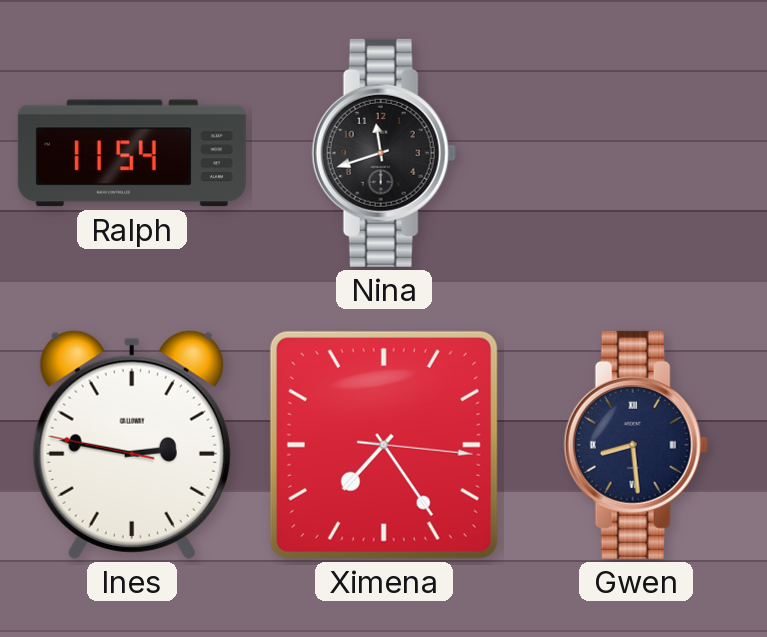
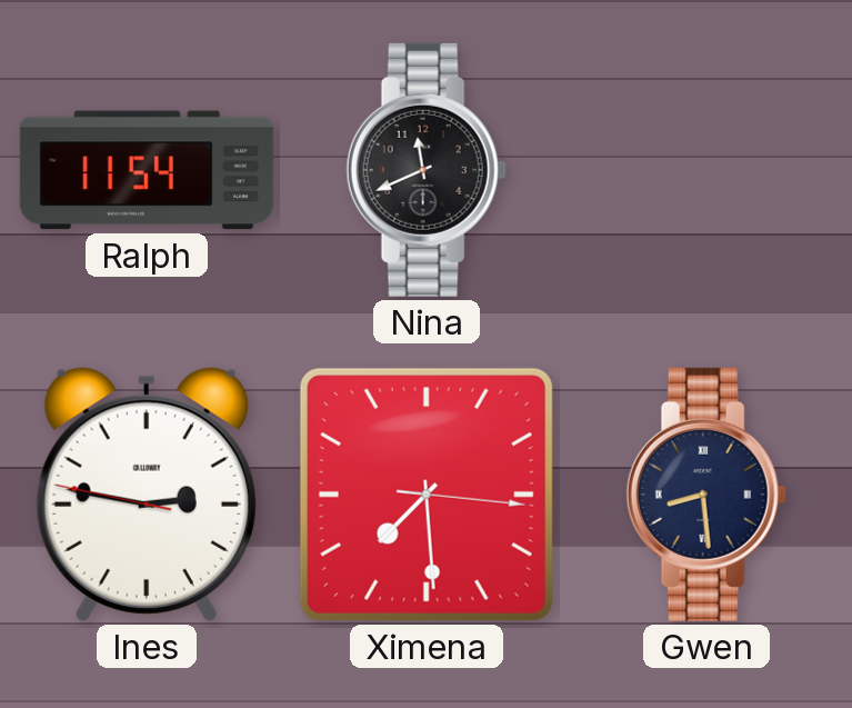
Nina: 11:42 -> 11:41
Ximena: 7:24 -> 7:29
